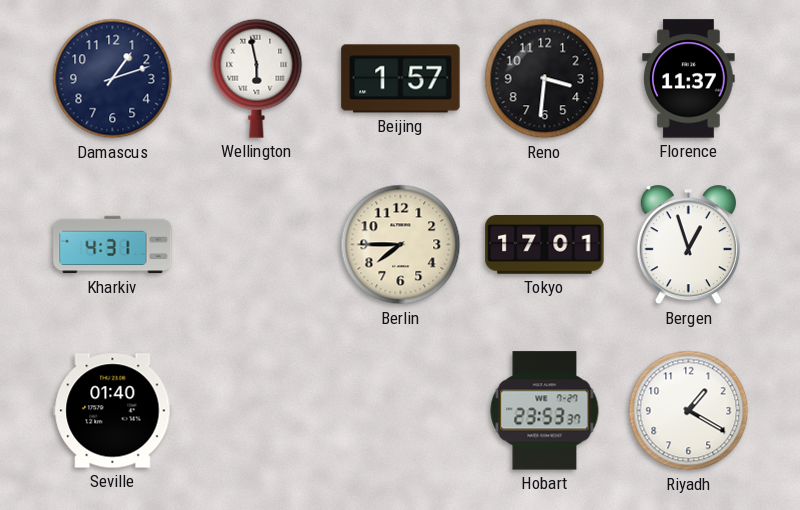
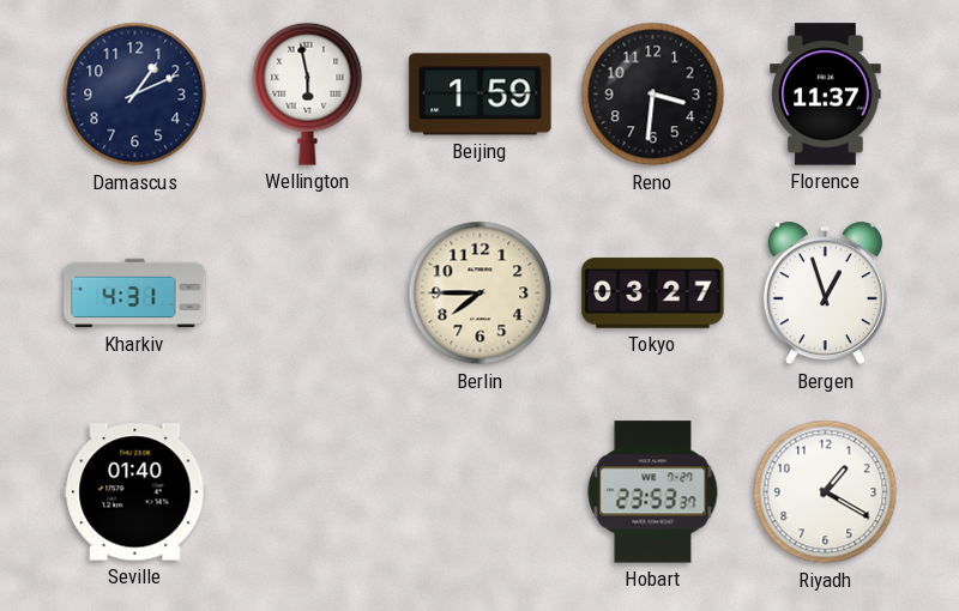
Damascus: 1:12 -> 1:11
Beijing: 1:57 -> 1:59
Tokyo: 17:01 -> 03:27
